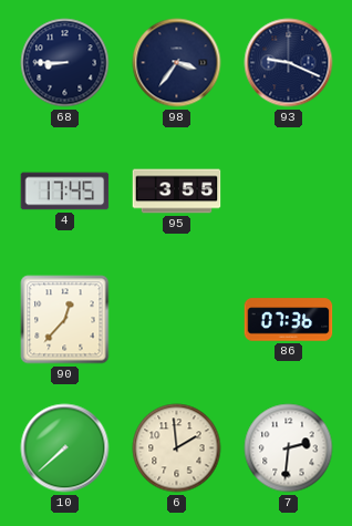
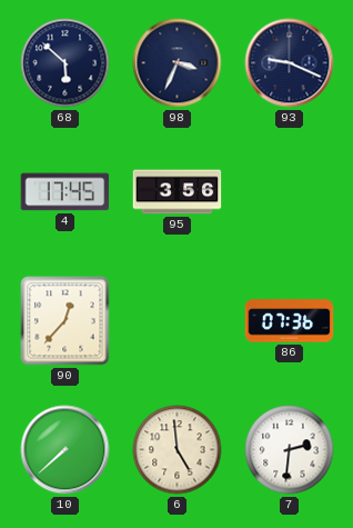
68: 8:45 -> 5:52
98: 3:36 -> 3:34
95: 3:55 -> 3:56
6: 1:59 -> 4:59
